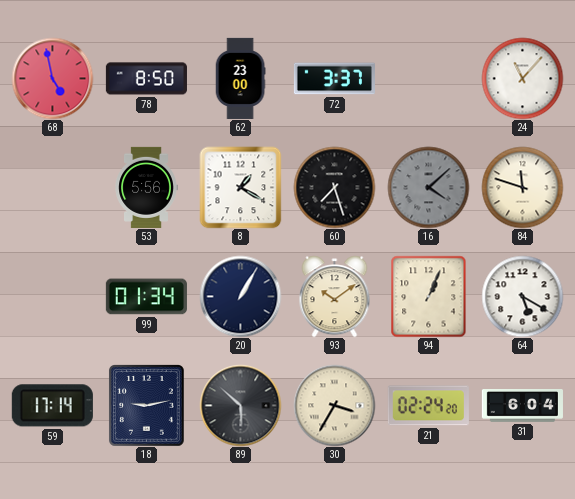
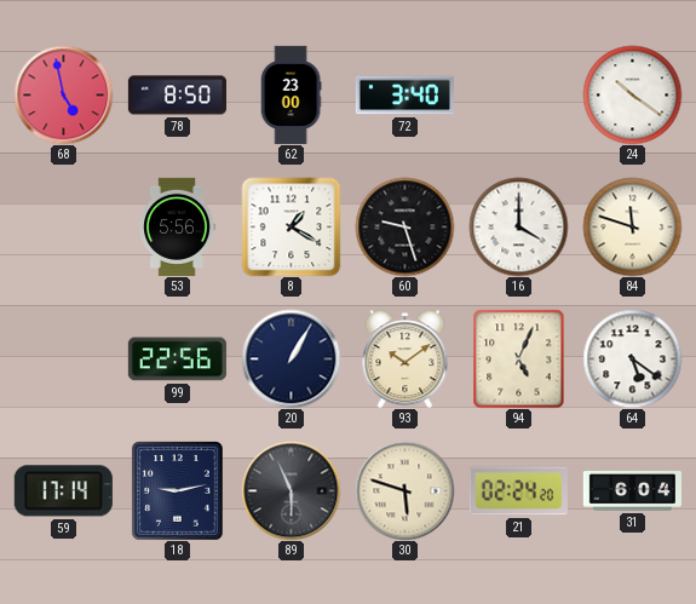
72: 3:37 -> 3:40
24: 11:07 -> 10:21
60: 7:27 -> 9:27
16: 4:08 -> 4:00
16 dial: grey -> white
99: 01:34 -> 22:56
94: 1:04 -> 5:04
64: 5:20 -> 5:21
89: 5:52 -> 5:56
30: 3:35 -> 5:48
